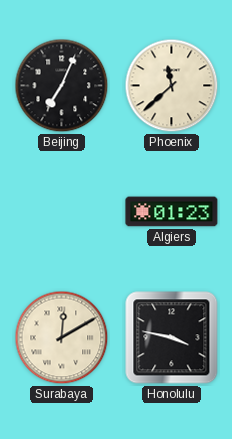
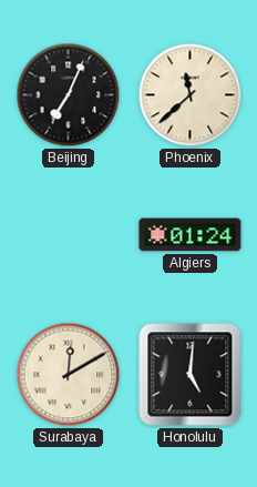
Algiers: 01:23 -> 01:24
Honolulu: 3:47 -> 5:01
